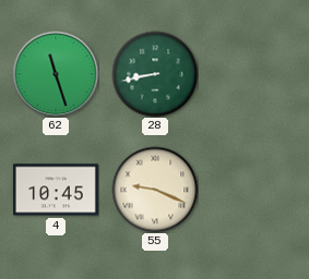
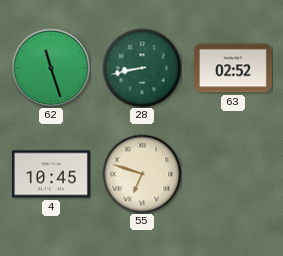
63: none -> 02:52
55: 9:19 -> 6:48
